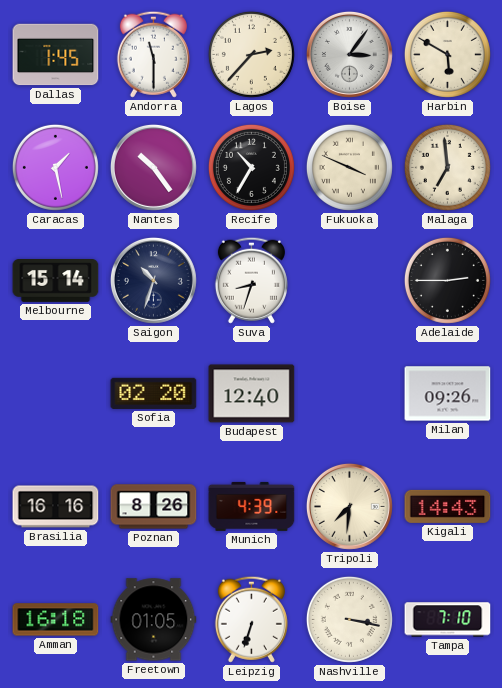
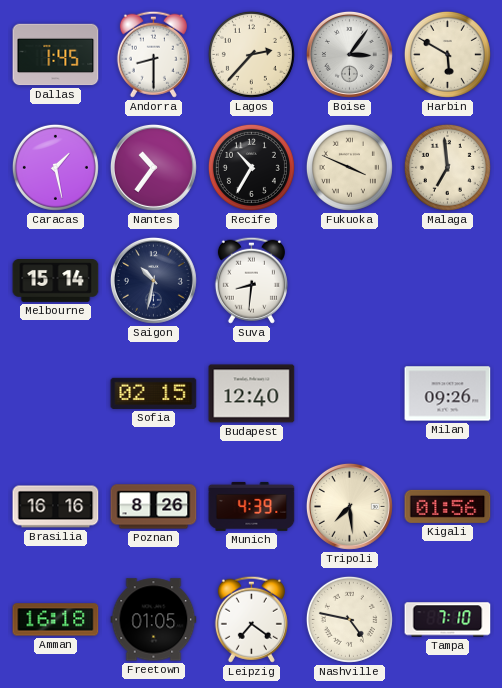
Andorra: 11:30 -> 8:30
Nantes: 10:24 -> 10:36
Saigon: 10:33 -> 10:32
Suva: 8:33 -> 8:31
Adelaide: 2:45 -> none
Sofia: 02:20 -> 02:15
Tripoli: 7:31 -> 7:29
Kigali: 14:43 -> 01:56
Leipzig: 6:33 -> 7:21
Nashville: 3:17 -> 4:47
